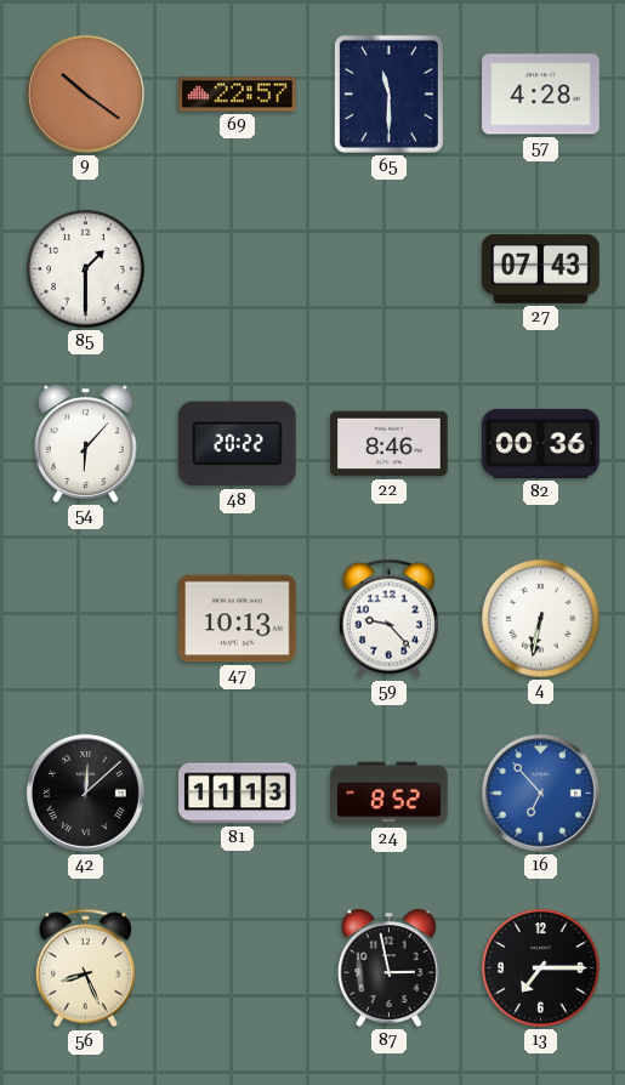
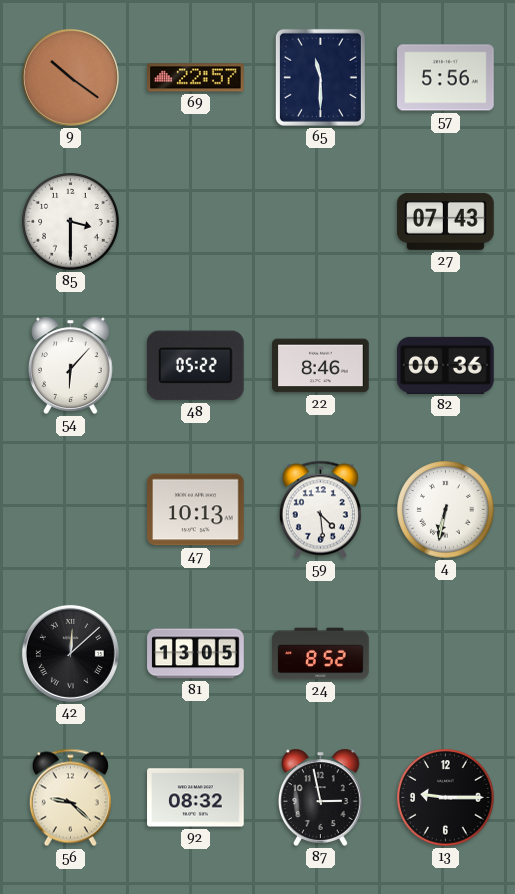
57: 4:28 -> 5:56
85: 1:30 -> 3:30
48: 20:22 -> 05:22
59: 9:23 -> 4:29
81: 11:13 -> 13:05
16: 6:53 -> none
56: 8:26 -> 9:22
92: none -> 08:32
13: 7:15 -> 9:15
